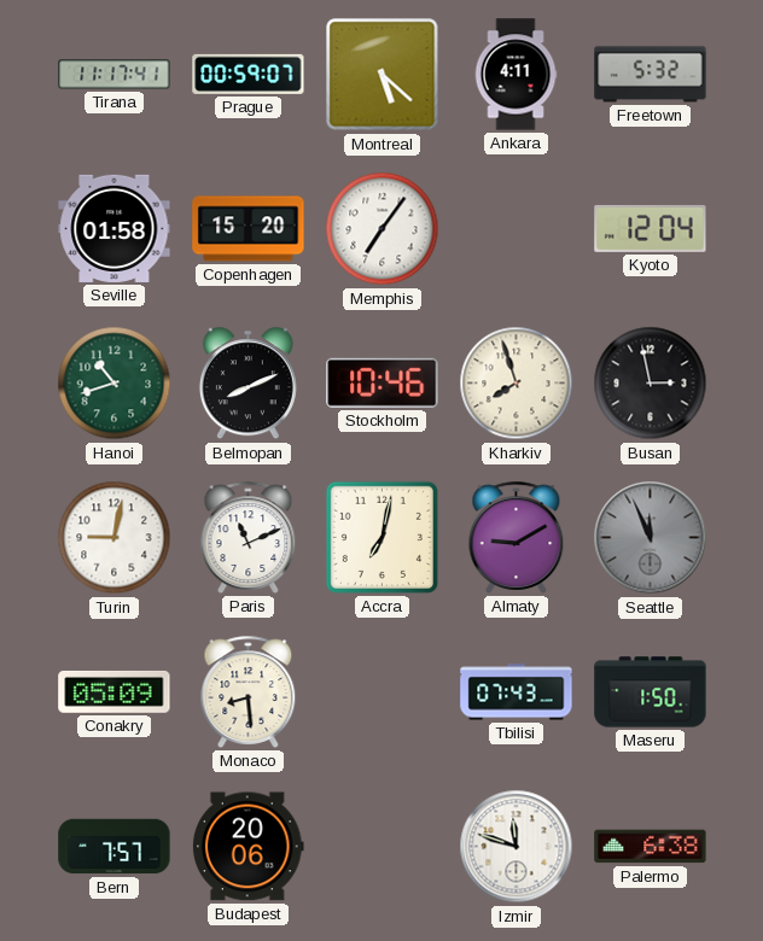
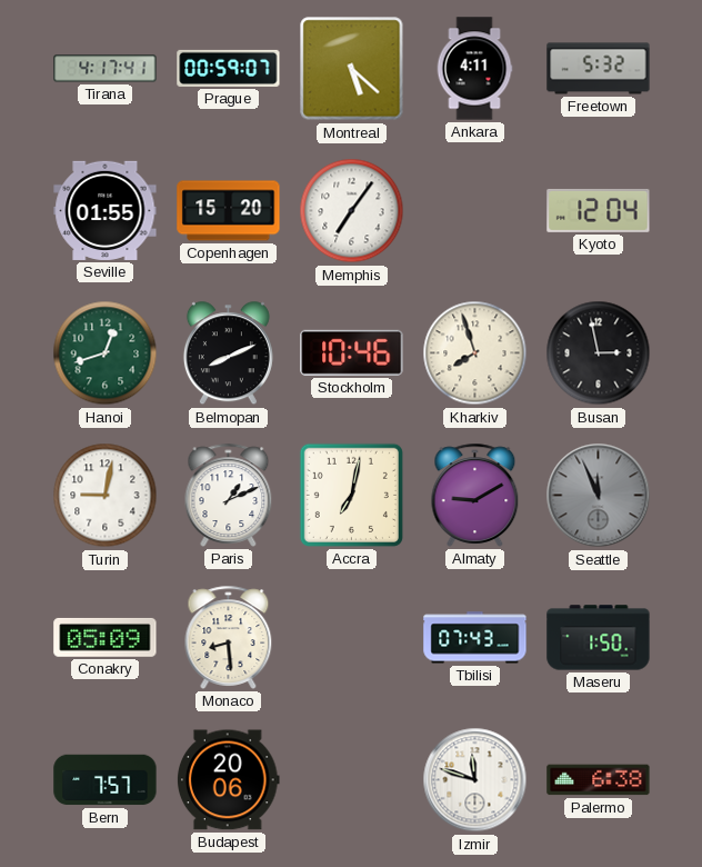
Tirana: 11:17 -> 4:17
Seville: 01:58 -> 01:55
Hanoi: 10:42 -> 12:42
Paris: 11:11 -> 1:11
